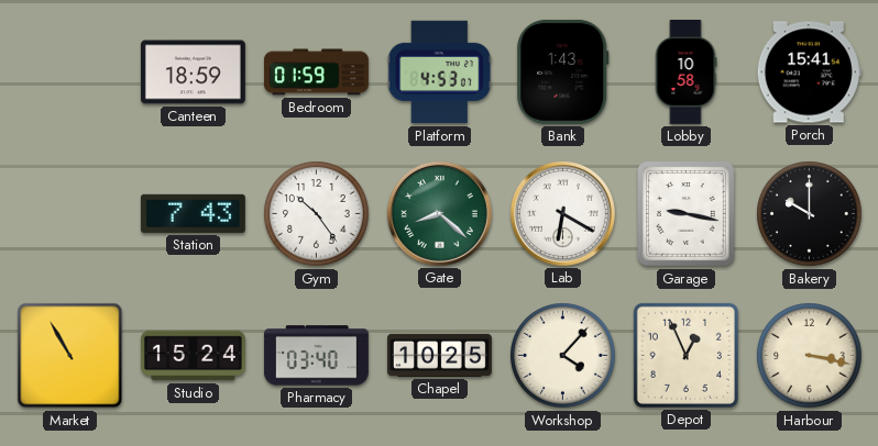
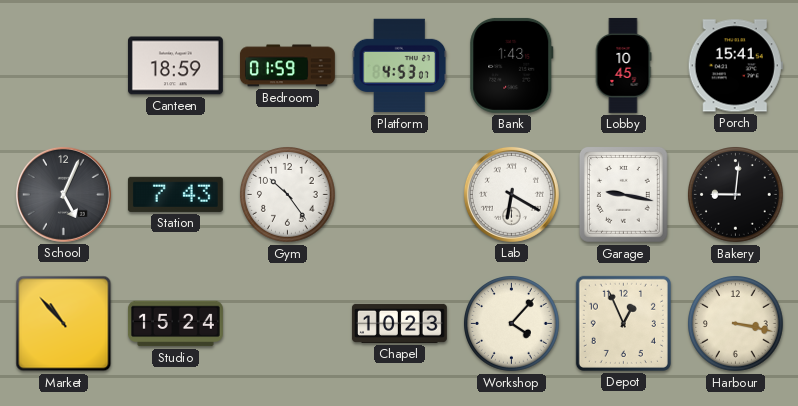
Lobby: 10:58 -> 10:45
School: none -> 5:04
Gate: 8:22 -> none
Bakery: 10:00 -> 9:01
Market: 10:55 -> 10:53
Pharmacy: 03:40 -> none
Chapel: 10:25 -> 10:23
